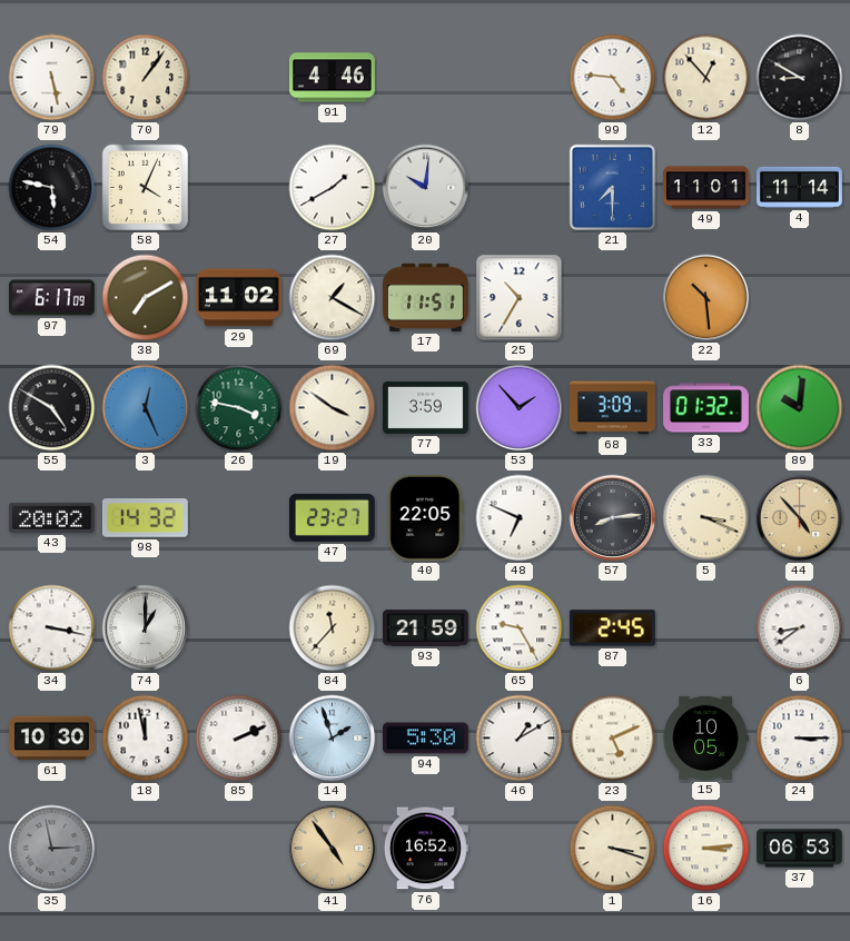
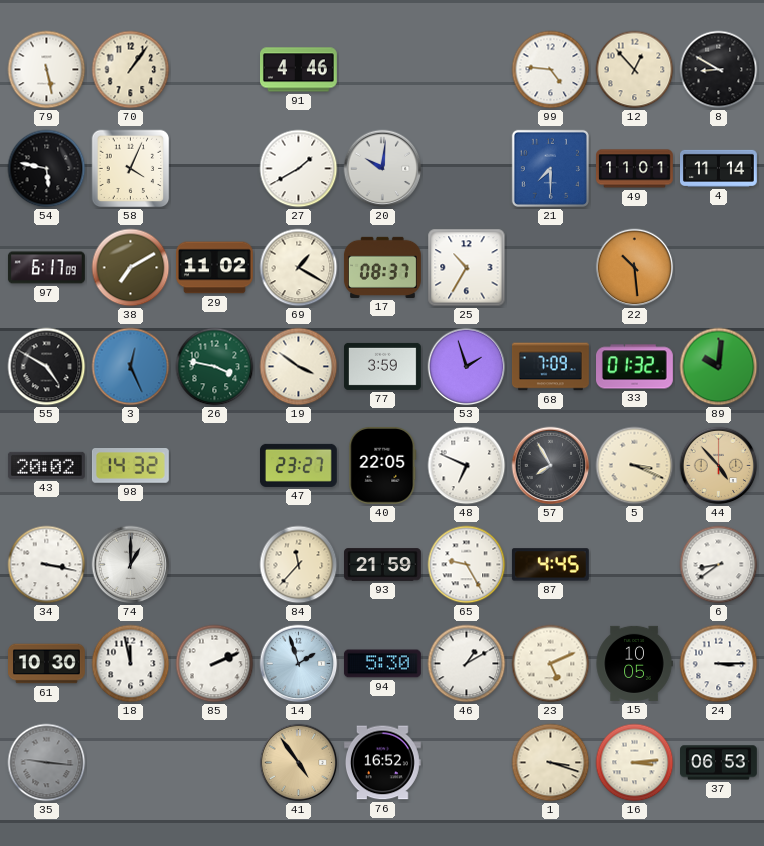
17: 11:51 -> 08:37
53: 1:53 -> 1:57
68: 3:09 -> 7:09
57: 8:14 -> 7:55
87: 2:45 -> 4:45
35: 2:58 -> 9:16
